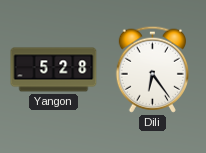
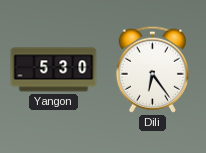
Yangon: 5:28 -> 5:30
